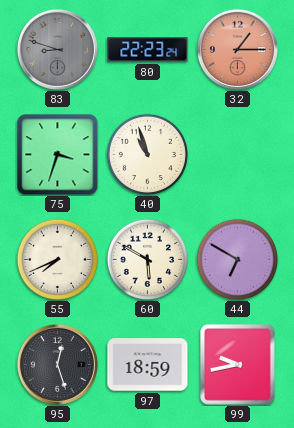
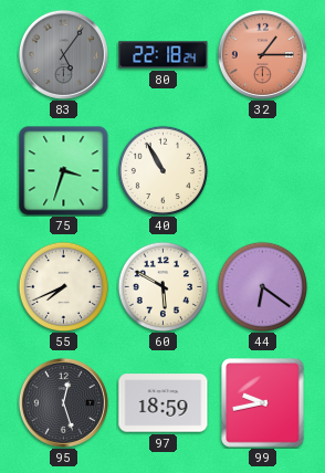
83: 8:48 -> 5:06
80: 22:23 -> 22:18
40: 10:57 -> 10:55
44: 6:50 -> 6:21
